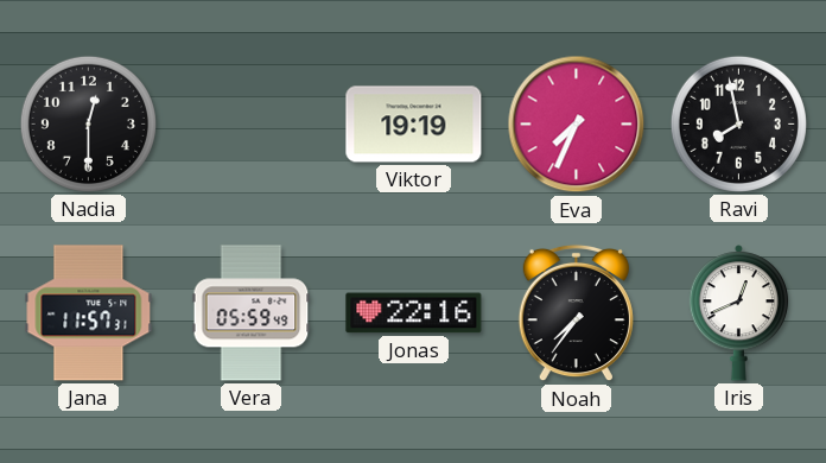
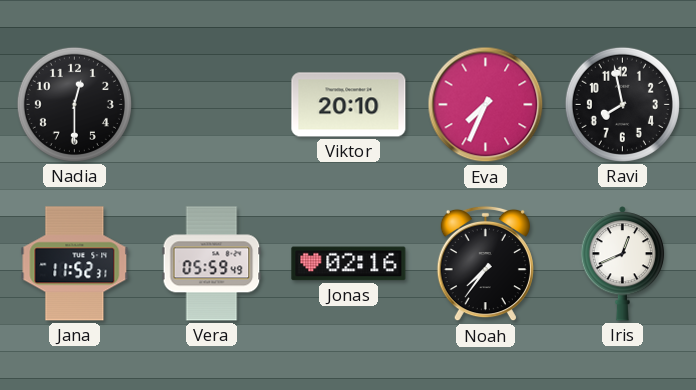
Viktor: 19:19 -> 20:10
Jana: 11:57 -> 11:52
Jonas: 22:16 -> 02:16
